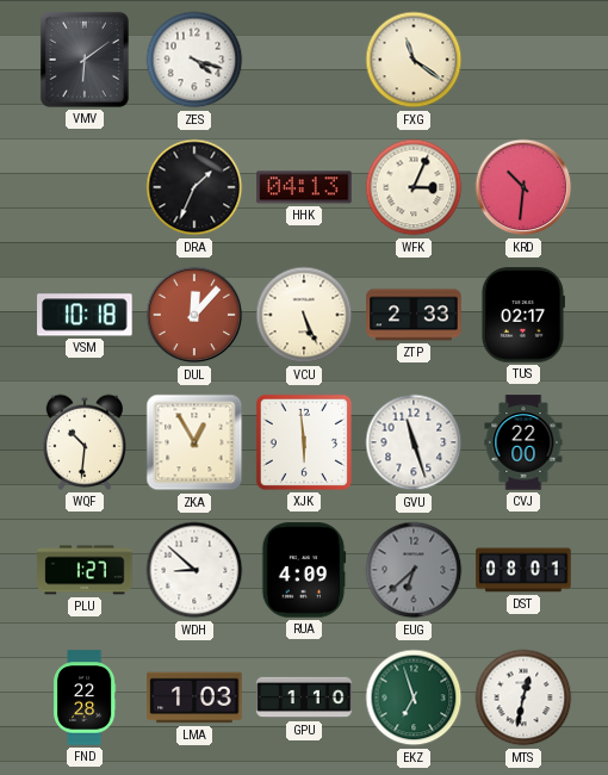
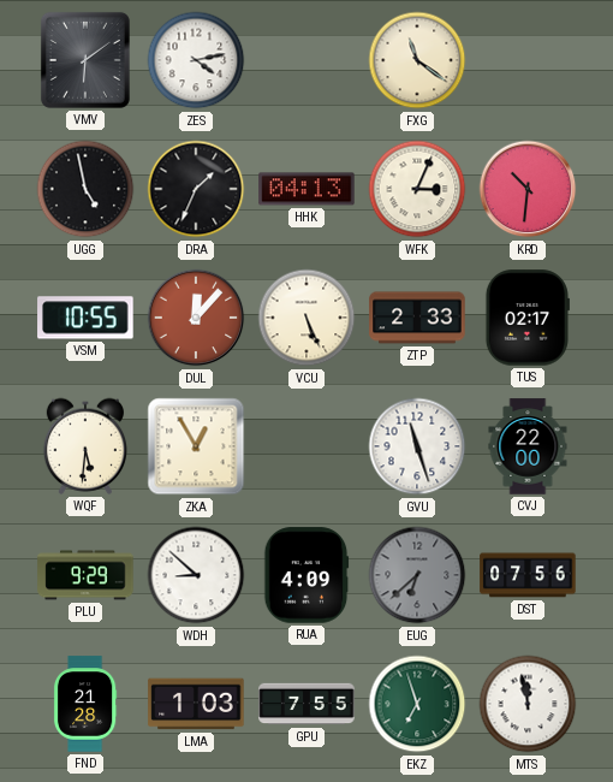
ZES: 4:18 -> 4:13
UGG: none -> 4:58
VSM: 10:18 -> 10:55
WQF: 10:31 -> 5:31
XJK: 5:59 -> none
PLU: 1:27 -> 9:29
DST: 08:01 -> 07:56
FND: 22:28 -> 21:28
GPU: 1:10 -> 7:55
MTS: 12:32 -> 11:58
